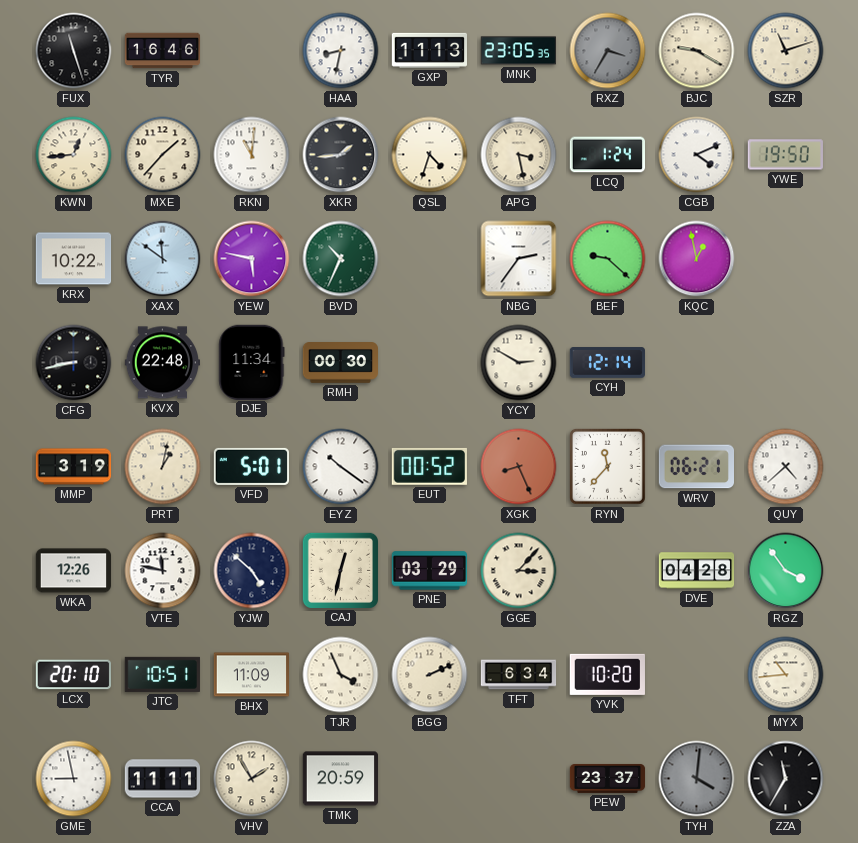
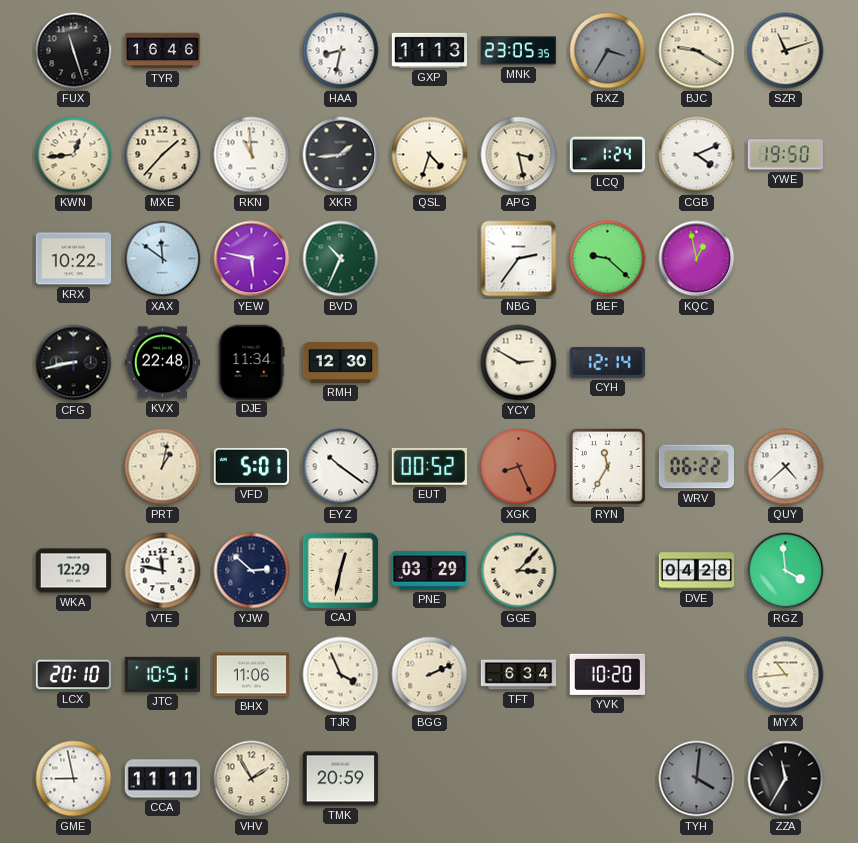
RKN: 11:01 -> 10:59
RMH: 00:30 -> 12:30
MMP: 3:19 -> none
RYN: 11:37 -> 11:35
WRV: 06:21 -> 06:22
WKA: 12:26 -> 12:29
YJW: 4:52 -> 2:52
RGZ: 3:54 -> 3:59
BHX: 11:09 -> 11:06
PEW: 23:37 -> none
